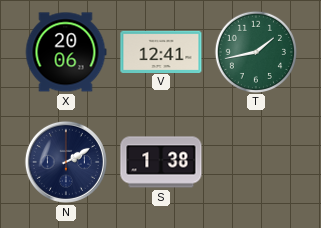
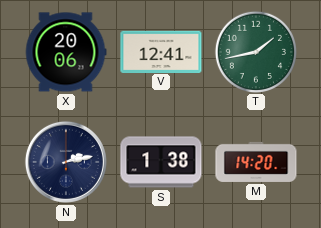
N: 2:10 -> 2:13
M: none -> 14:20
